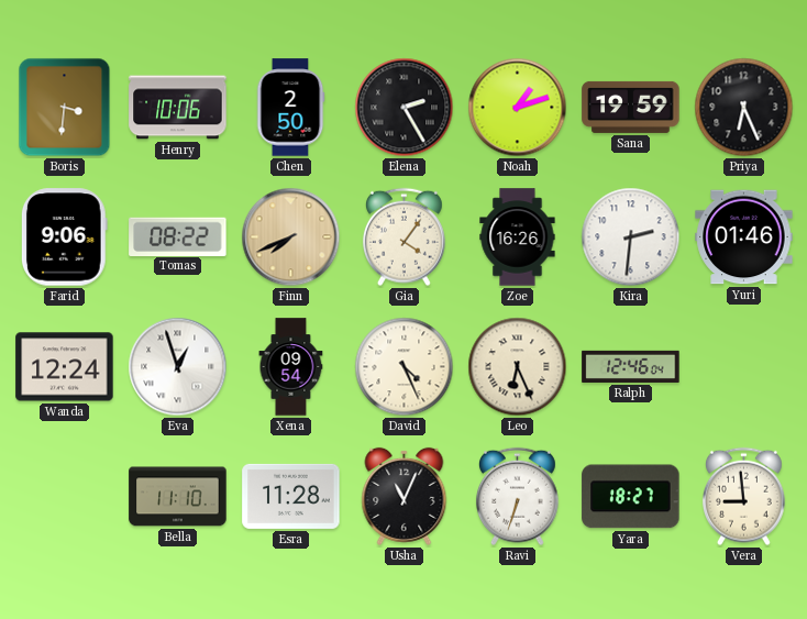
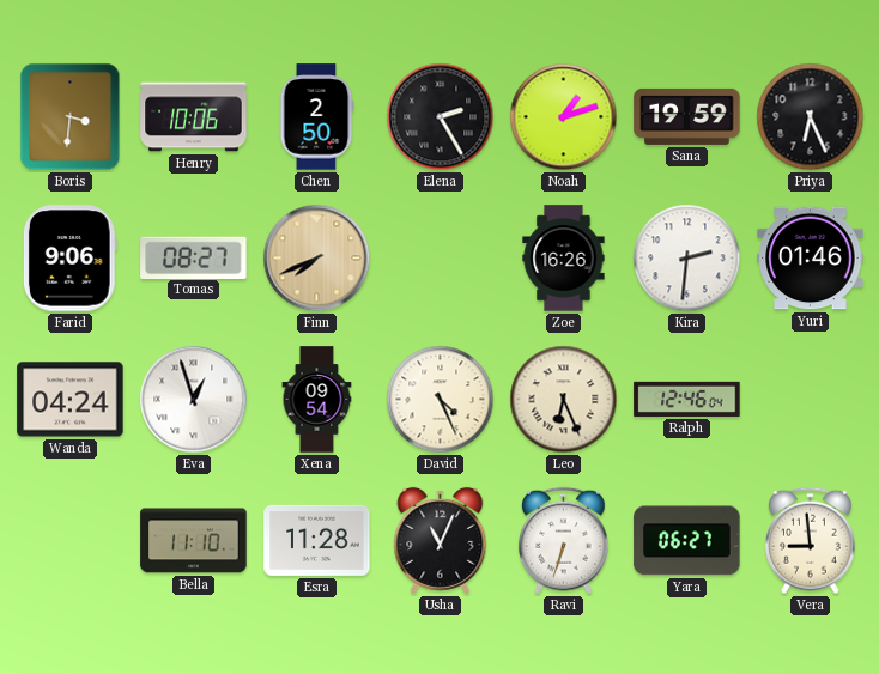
Tomas: 08:22 -> 08:27
Gia: 4:06 -> none
Wanda: 12:24 -> 04:24
Yara: 18:27 -> 06:27
